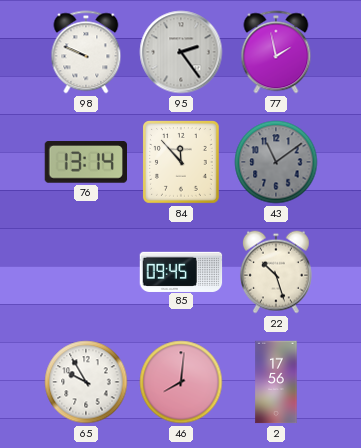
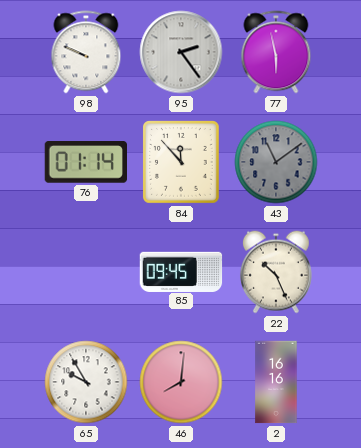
77: 1:58 -> 5:58
76: 13:14 -> 01:14
22: 10:27 -> 10:26
2: 17:56 -> 16:16
